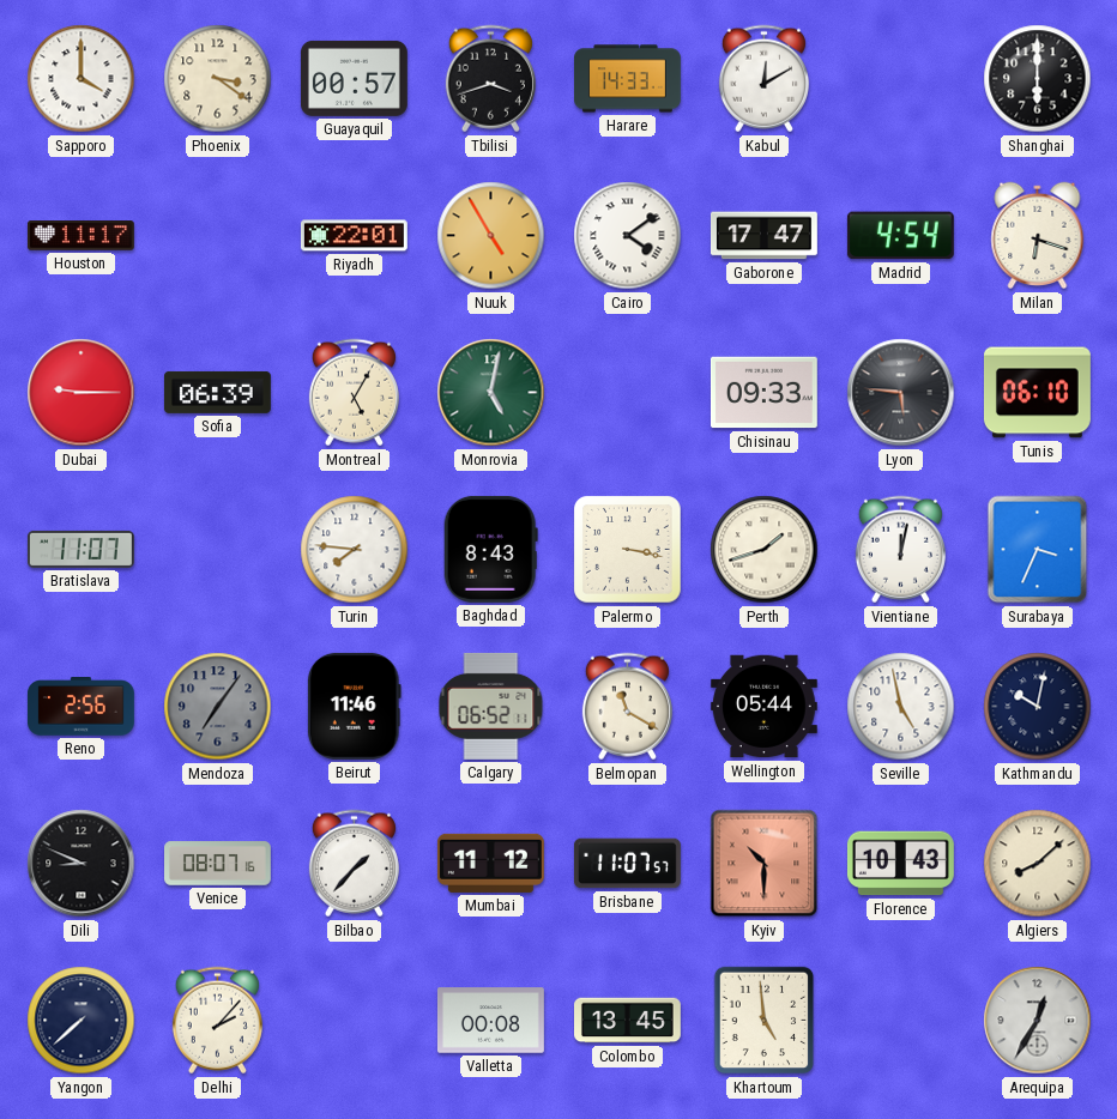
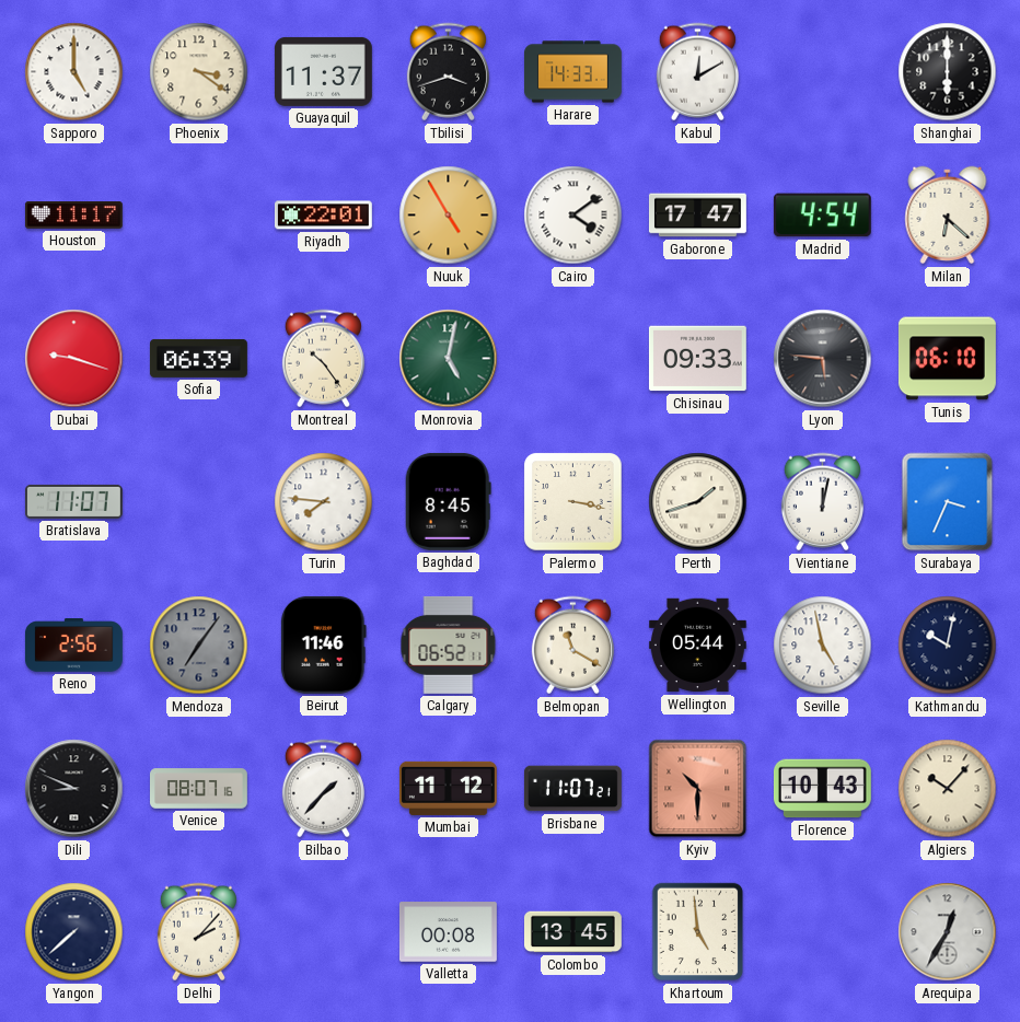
Sapporo: 4:00 -> 5:00
Guayaquil: 00:57 -> 11:37
Milan: 6:18 -> 6:22
Dubai: 9:15 -> 9:18
Montreal: 5:05 -> 10:24
Baghdad: 8:43 -> 8:45
Brisbane: 11:07:57 -> 11:07:21
Algiers: 8:08 -> 10:07
